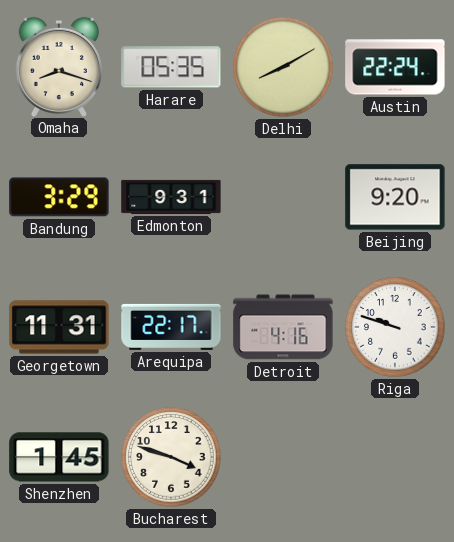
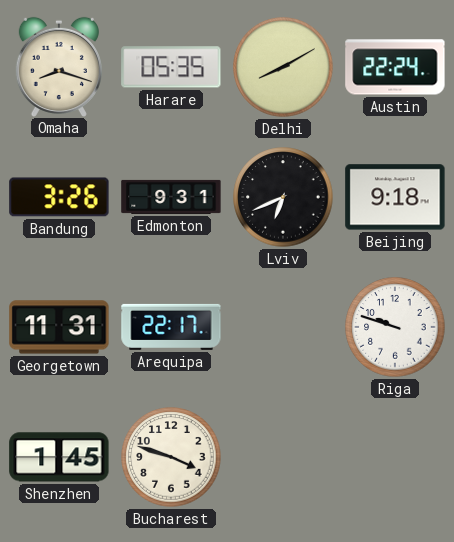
Bandung: 3:29 -> 3:26
Lviv: none -> 6:41
Beijing: 9:20 -> 9:18
Detroit: 4:16 -> none
